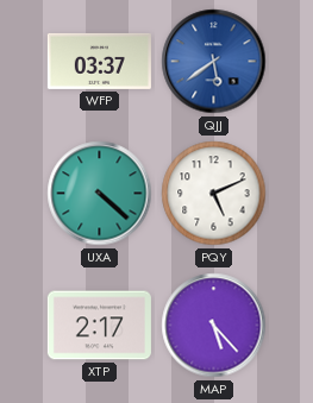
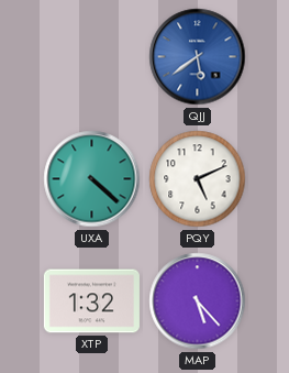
WFP: 03:37 -> none
XTP: 2:17 -> 1:32
